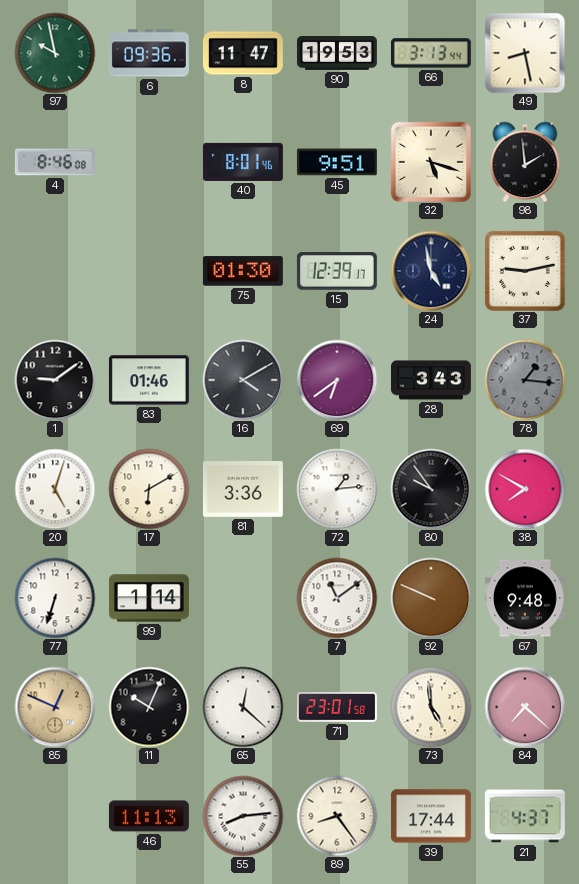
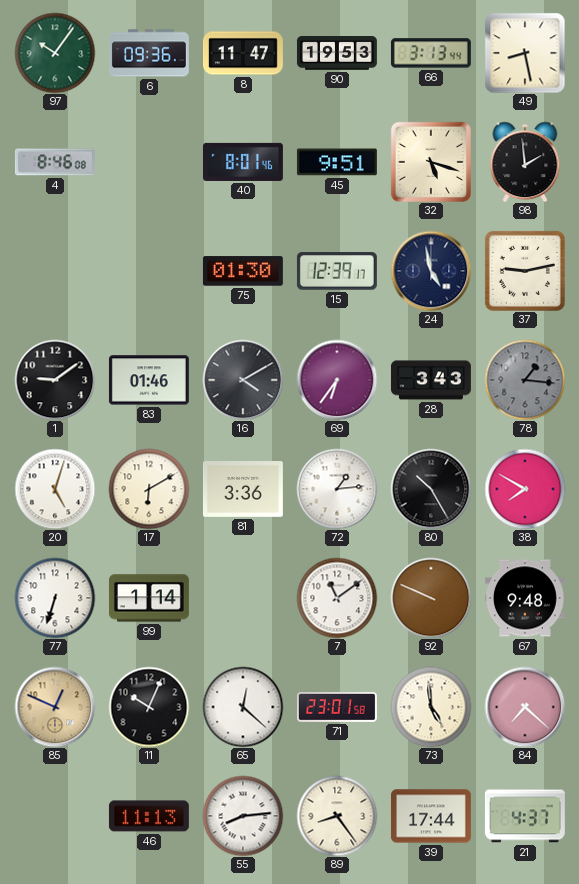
97: 9:58 -> 10:06
69: 6:39 -> 6:36
80: 9:54 -> 10:25
